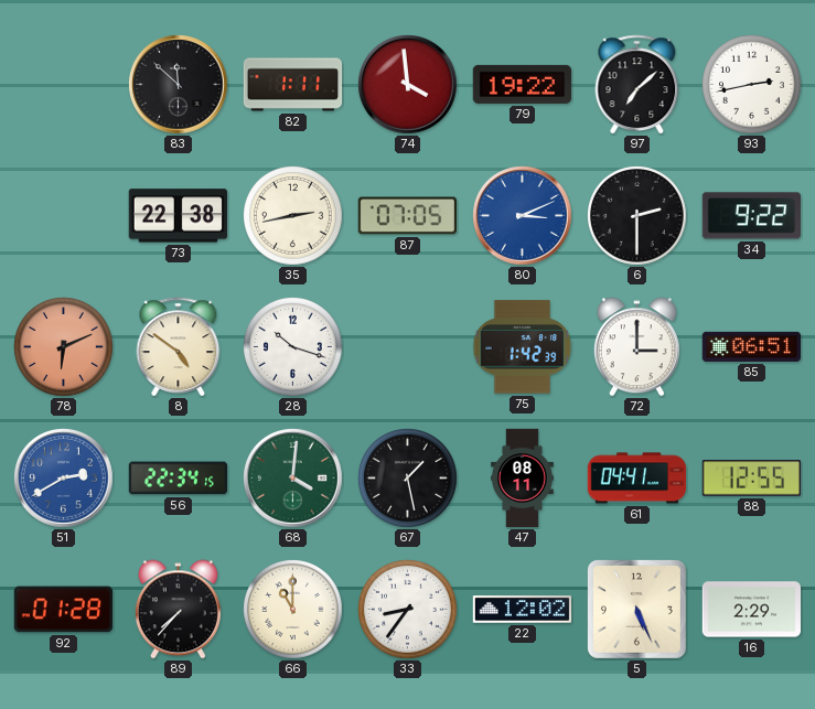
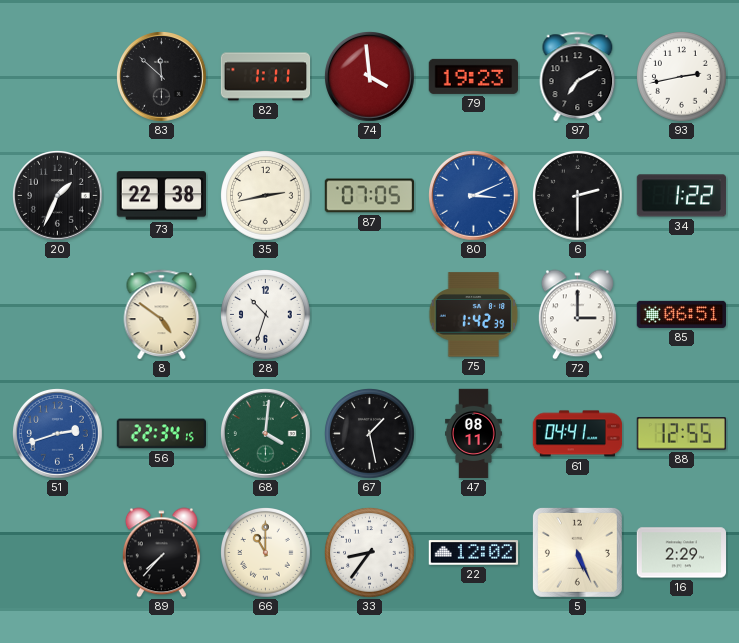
79: 19:22 -> 19:23
97: 7:08 -> 7:10
20: none -> 1:34
34: 9:22 -> 1:22
78: 6:11 -> none
28: 10:18 -> 10:33
51: 2:40 -> 2:42
92: 01:28 -> none
